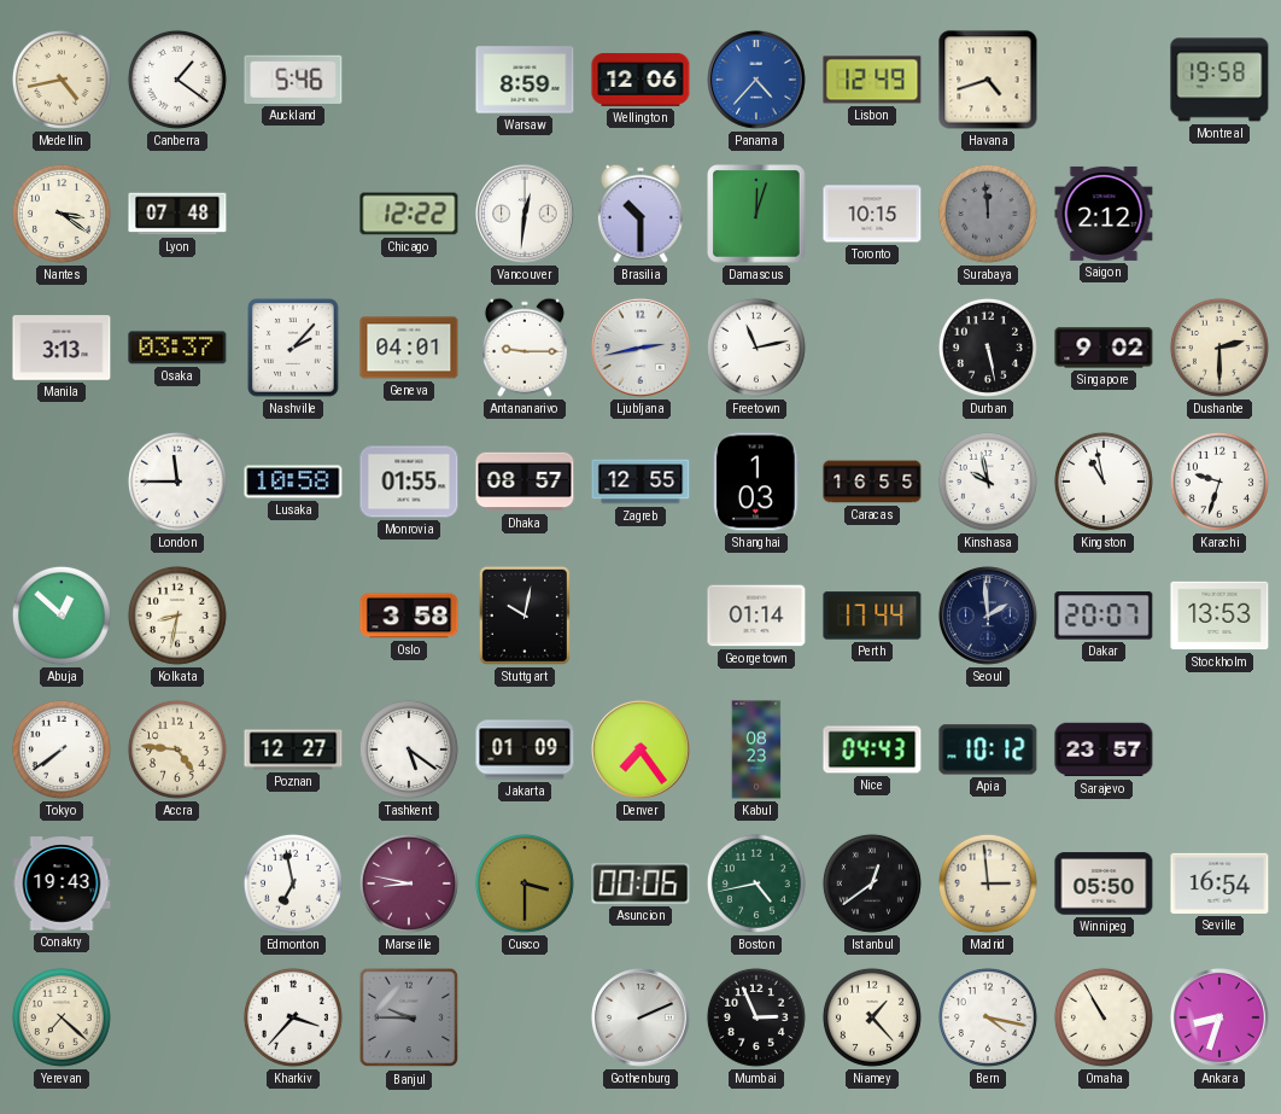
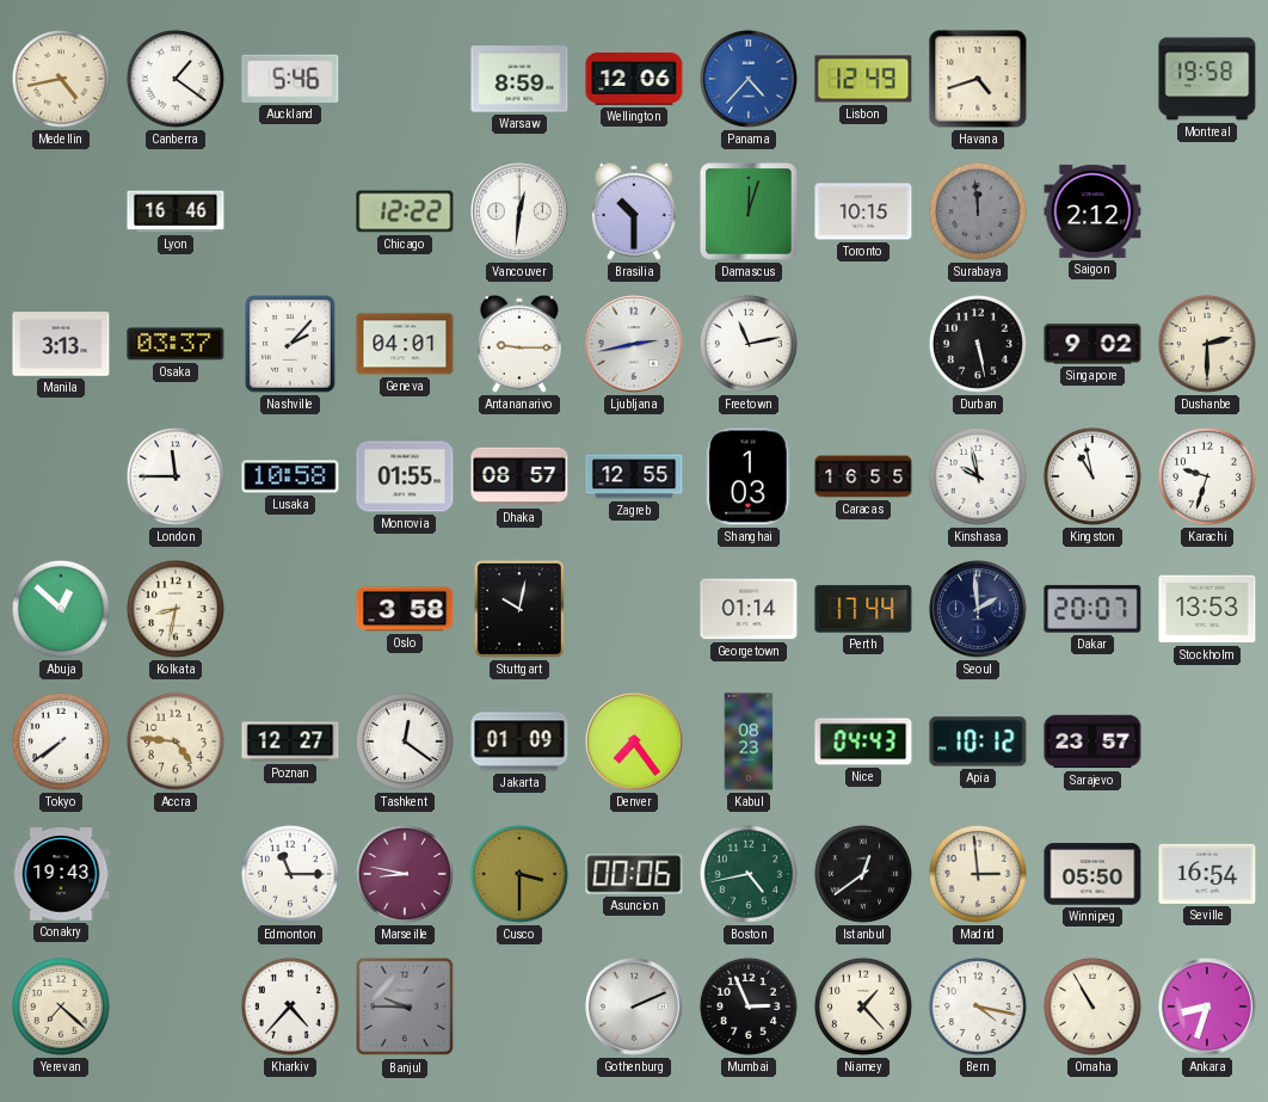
Nantes: 3:21 -> none
Lyon: 07:48 -> 16:46
Tashkent: 5:21 -> 12:21
Edmonton: 6:58 -> 11:15
Kharkiv: 3:37 -> 4:37
